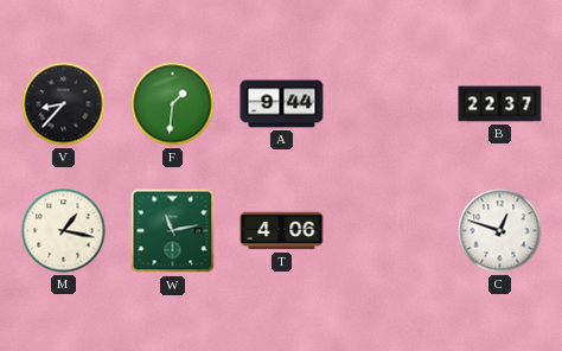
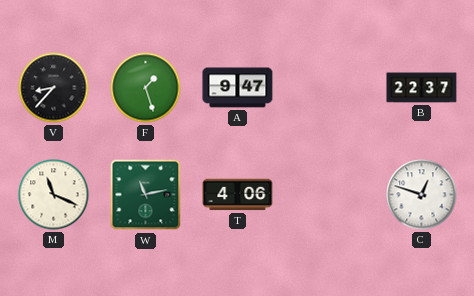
F: 1:31 -> 1:27
A: 9:44 -> 9:47
M: 1:17 -> 11:19
